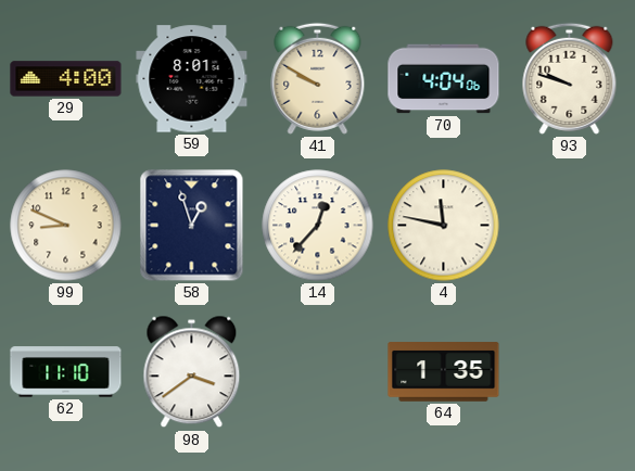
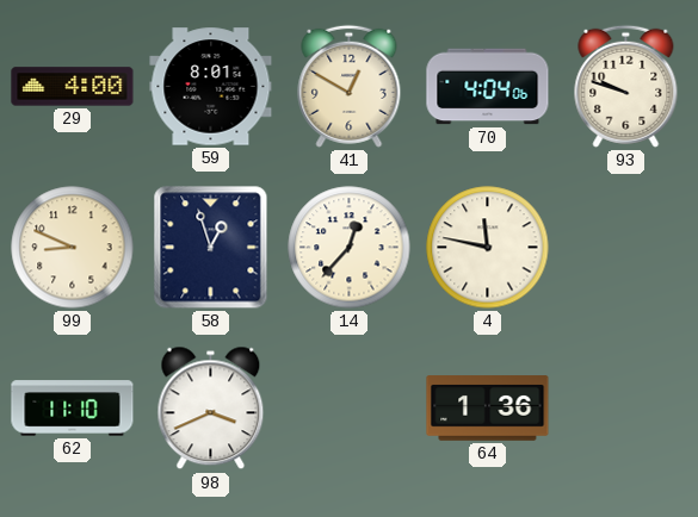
41: 9:50 -> 12:50
98: 3:39 -> 3:41
64: 1:35 -> 1:36
